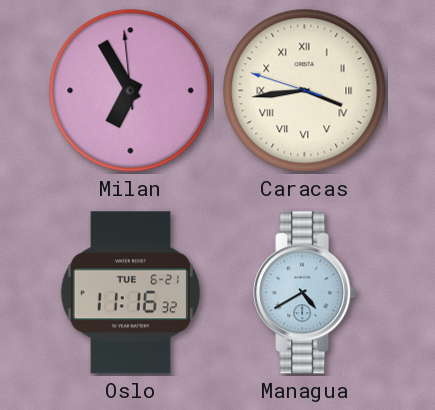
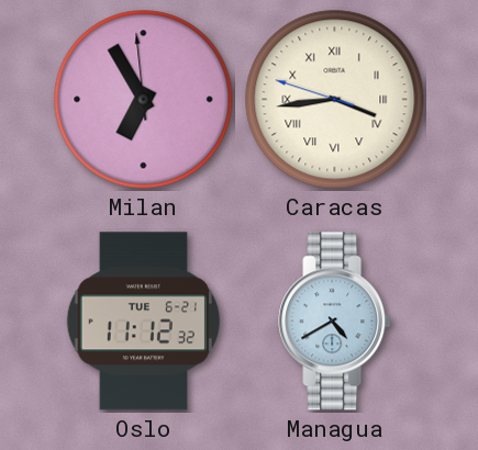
Oslo: 11:16 -> 11:12
